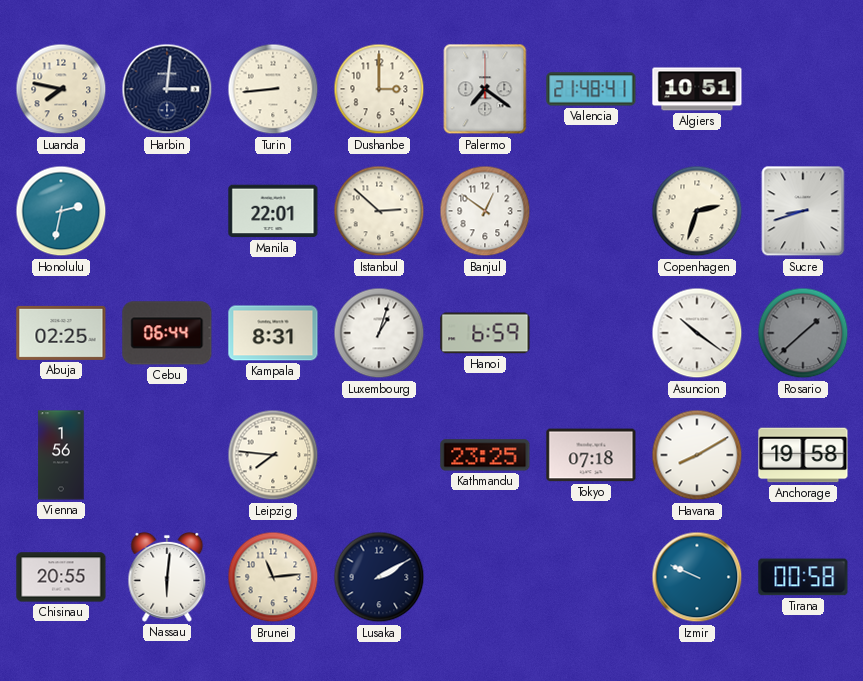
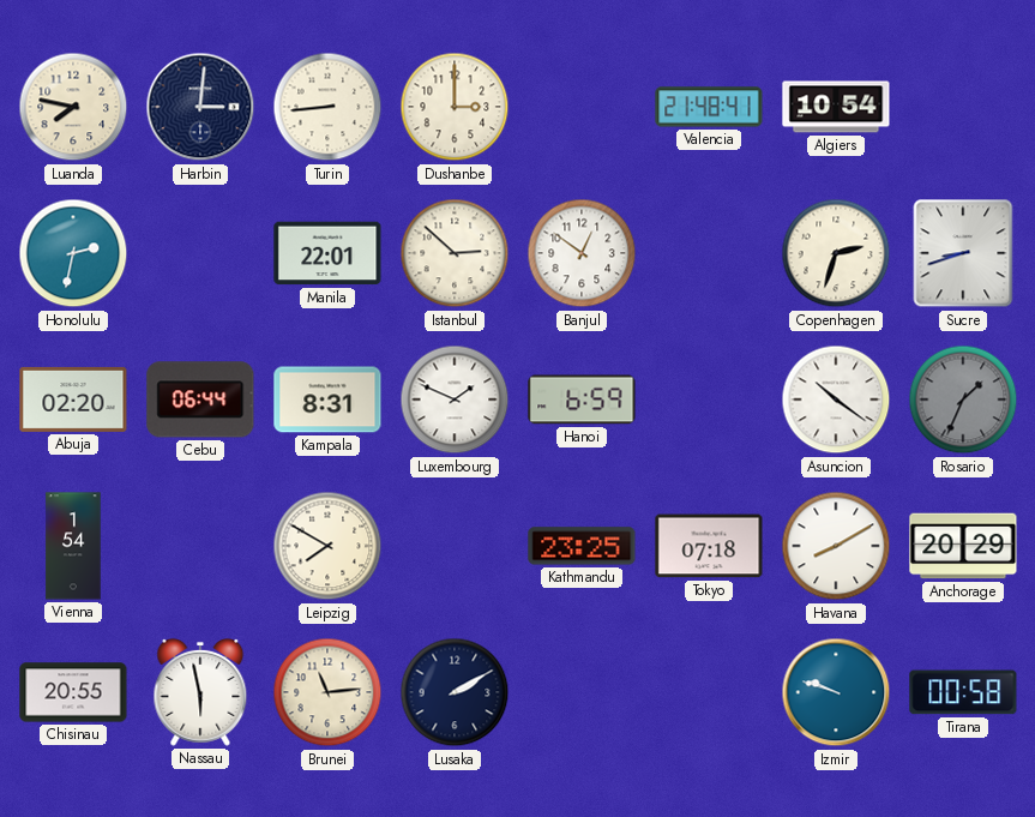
Palermo: 7:21 -> none
Algiers: 10:51 -> 10:54
Abuja: 02:25 -> 02:20
Luxembourg: 1:03 -> 1:49
Rosario: 1:38 -> 1:34
Vienna: 1:56 -> 1:54
Leipzig: 7:46 -> 7:50
Anchorage: 19:58 -> 20:29
Nassau: 6:01 -> 5:58
Izmir: 9:49 -> 9:48
